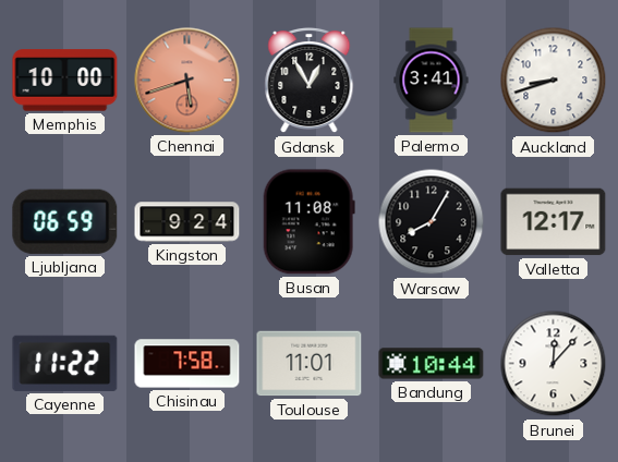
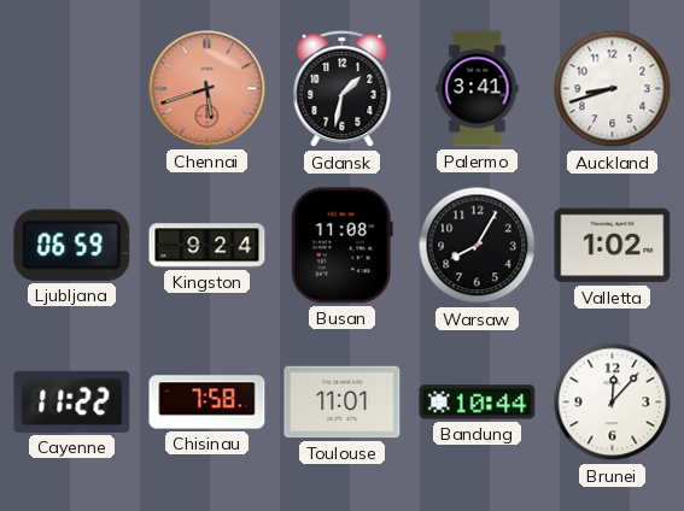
Memphis: 10:00 -> none
Gdansk: 12:55 -> 1:32
Valletta: 12:17 -> 1:02
